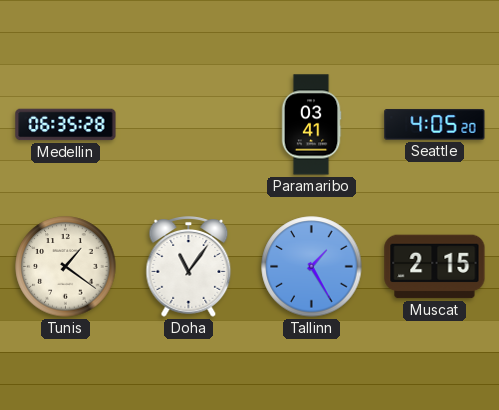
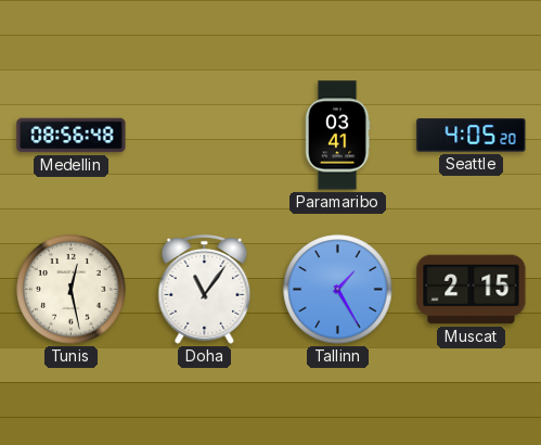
Medellin: 06:35 -> 08:56
Tunis: 1:21 -> 12:28
